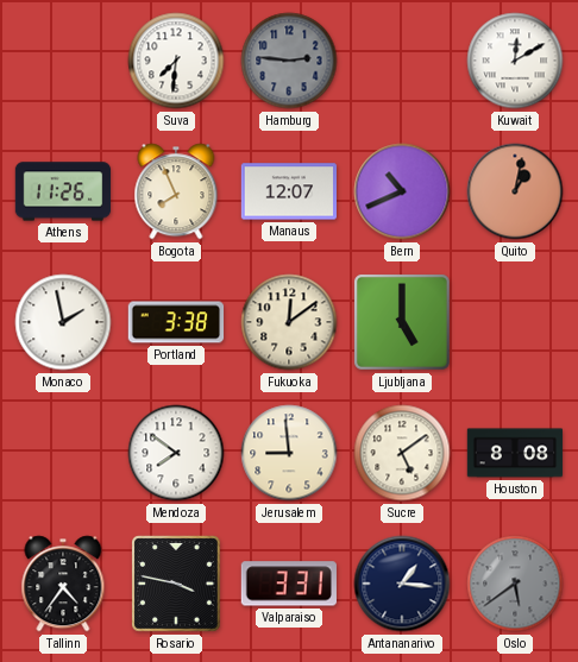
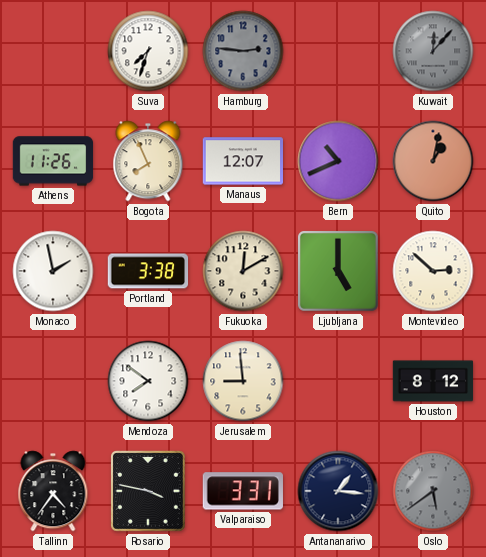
Suva: 7:31 -> 7:33
Kuwait: 12:10 -> 12:07
Kuwait dial: white -> grey
Fukuoka: 12:09 -> 12:10
Montevideo: none -> 2:52
Sucre: 5:09 -> none
Houston: 8:08 -> 8:12
